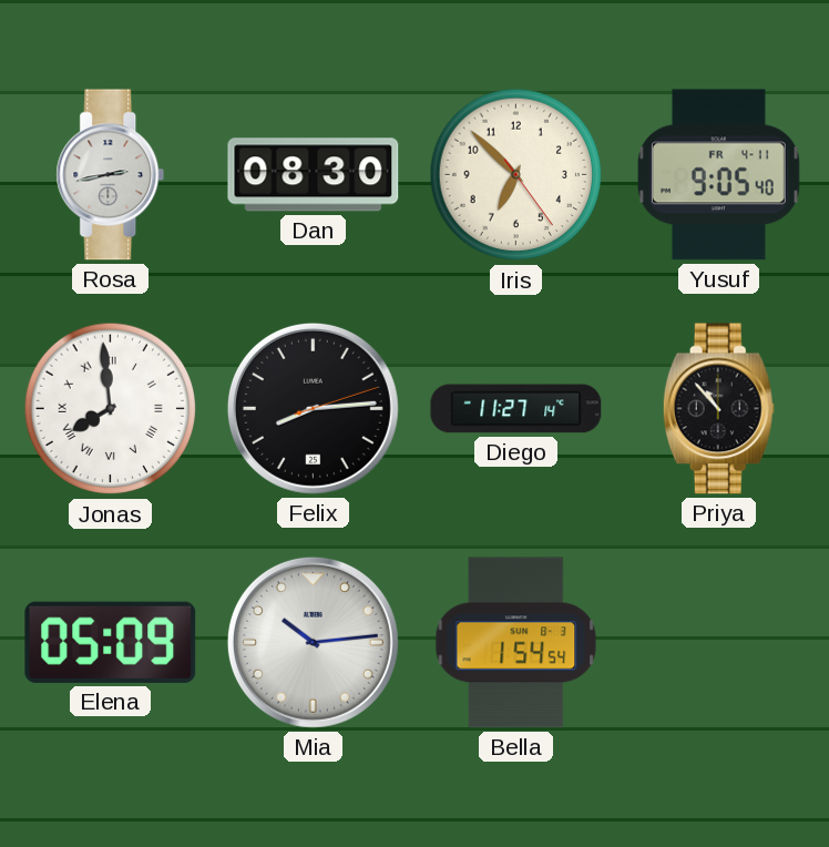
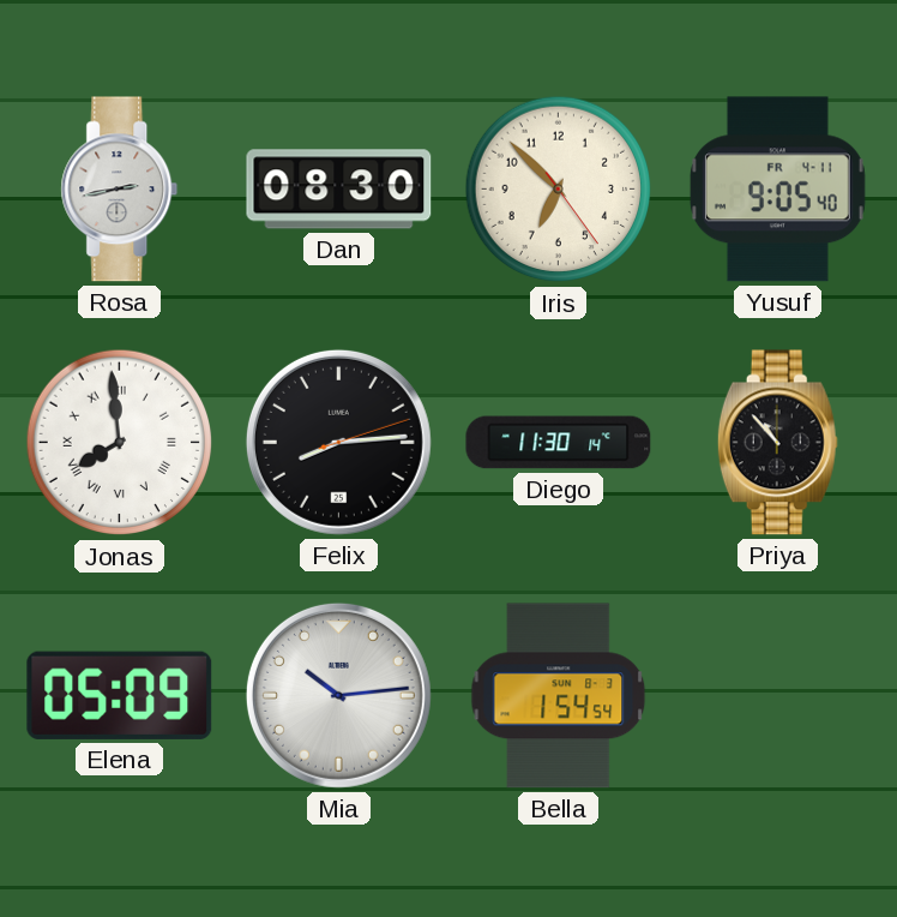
Diego: 11:27 -> 11:30
